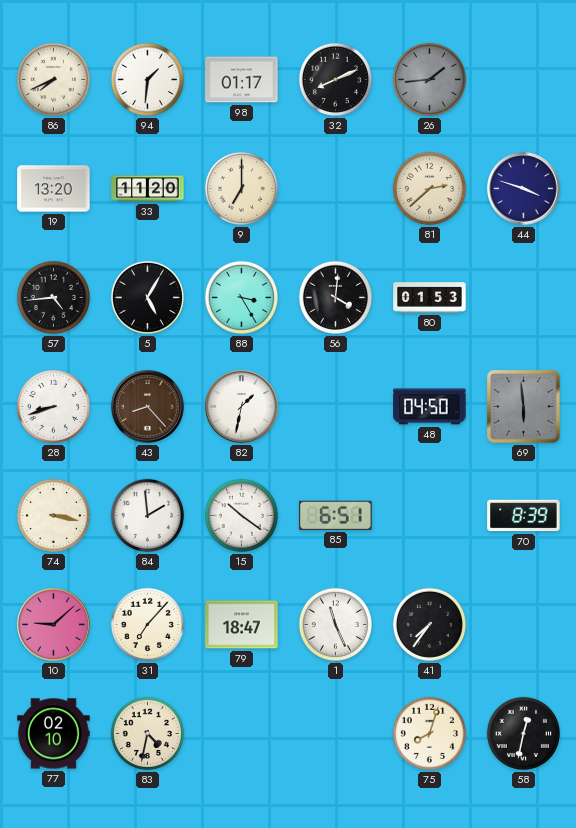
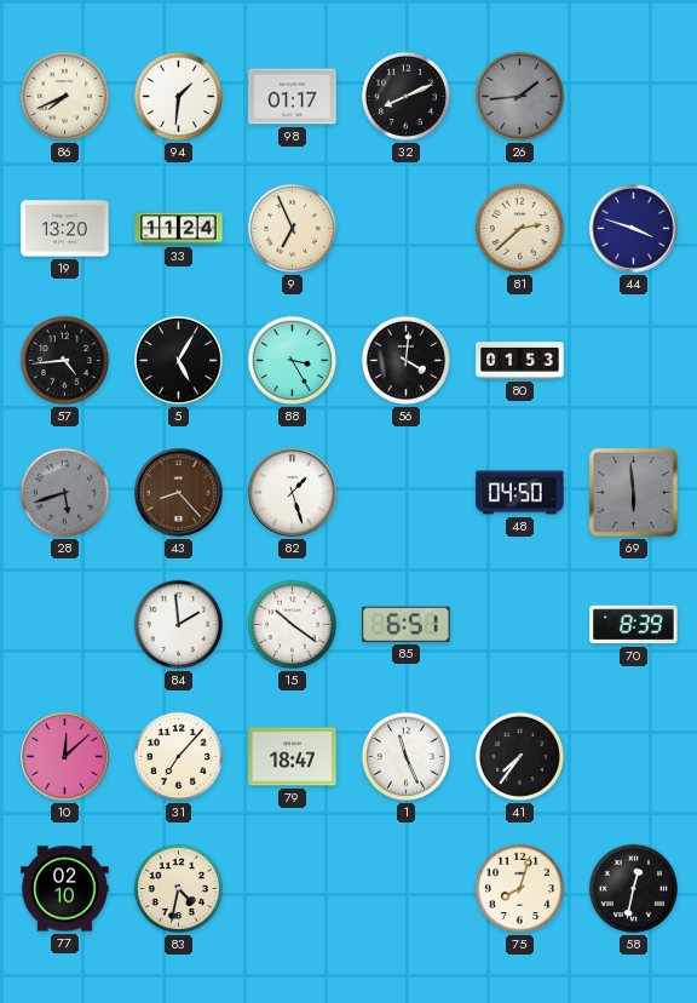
33: 11:20 -> 11:24
9: 7:00 -> 6:56
28: 8:42 -> 5:42
28 dial: white -> grey
82: 1:32 -> 1:27
74: 3:17 -> none
10: 9:08 -> 12:08
